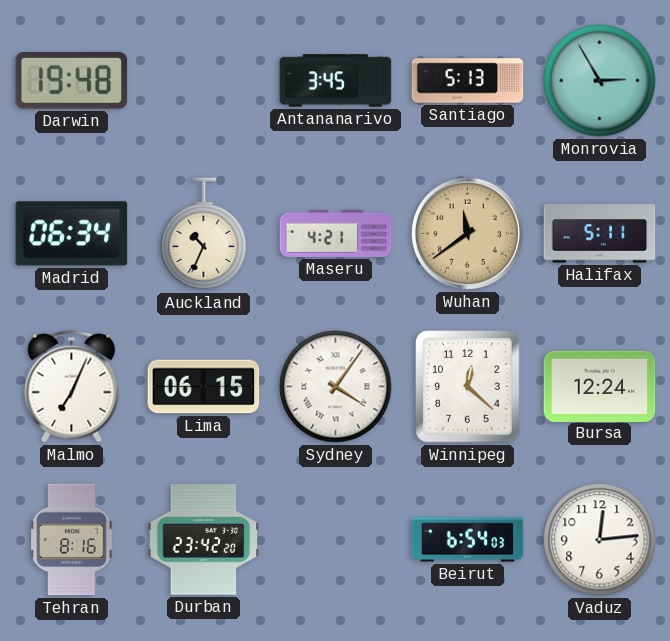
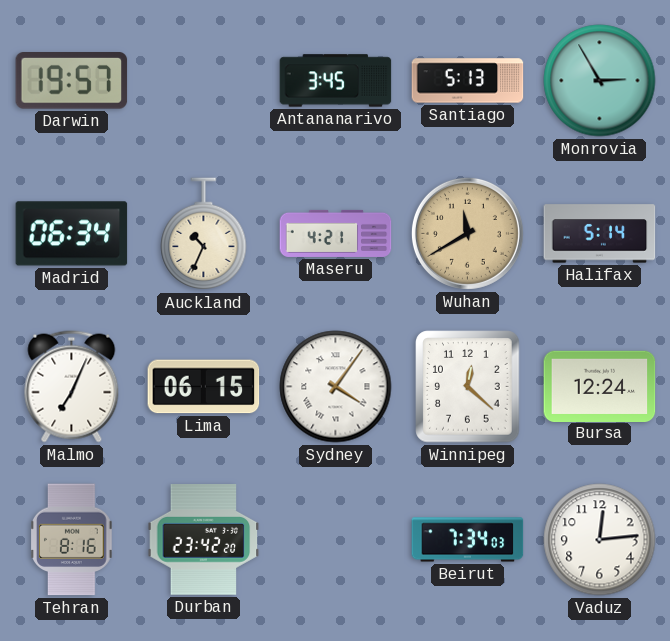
Darwin: 19:48 -> 19:57
Wuhan: 11:39 -> 11:40
Halifax: 5:11 -> 5:14
Beirut: 6:54 -> 7:34
